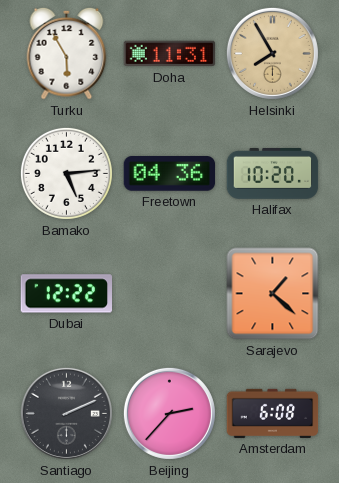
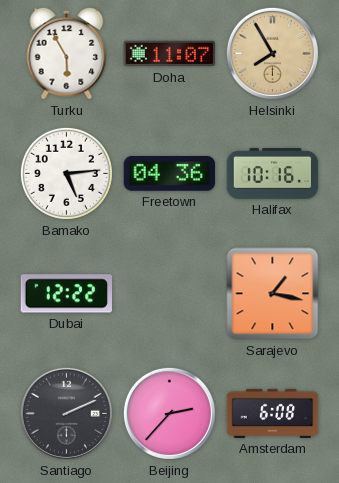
Doha: 11:31 -> 11:07
Halifax: 10:20 -> 10:16
Sarajevo: 1:22 -> 1:17
